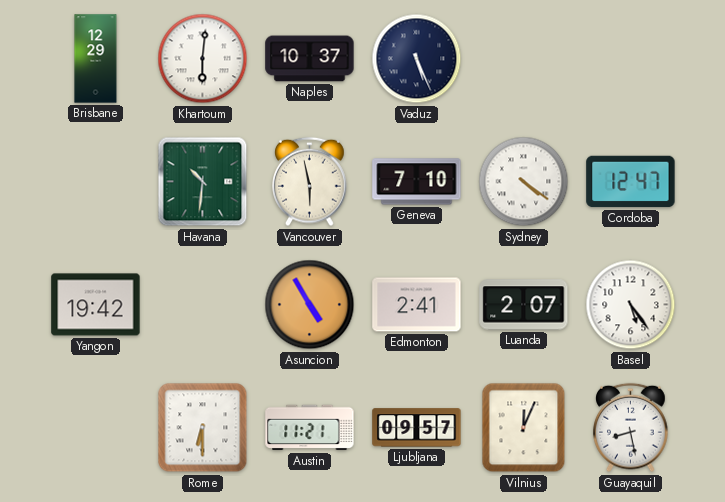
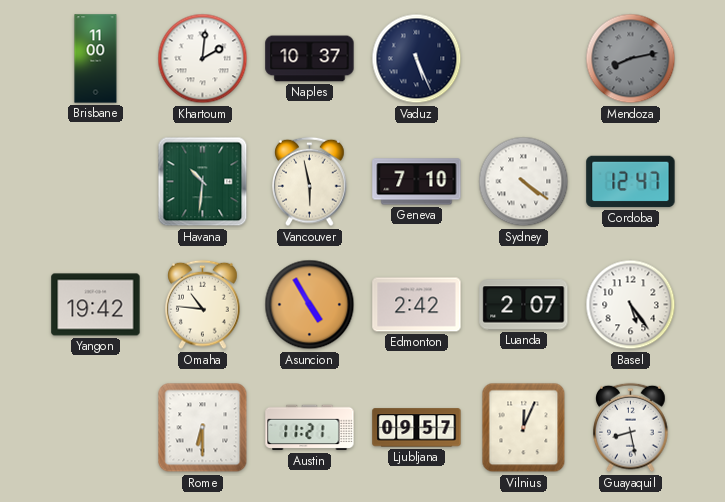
Brisbane: 12:29 -> 11:00
Khartoum: 6:01 -> 2:01
Mendoza: none -> 8:13
Omaha: none -> 10:46
Edmonton: 2:41 -> 2:42
